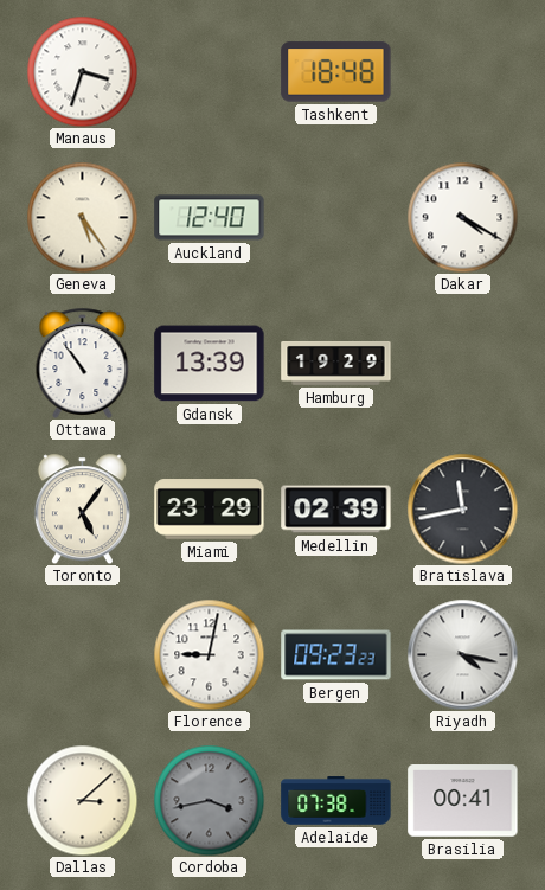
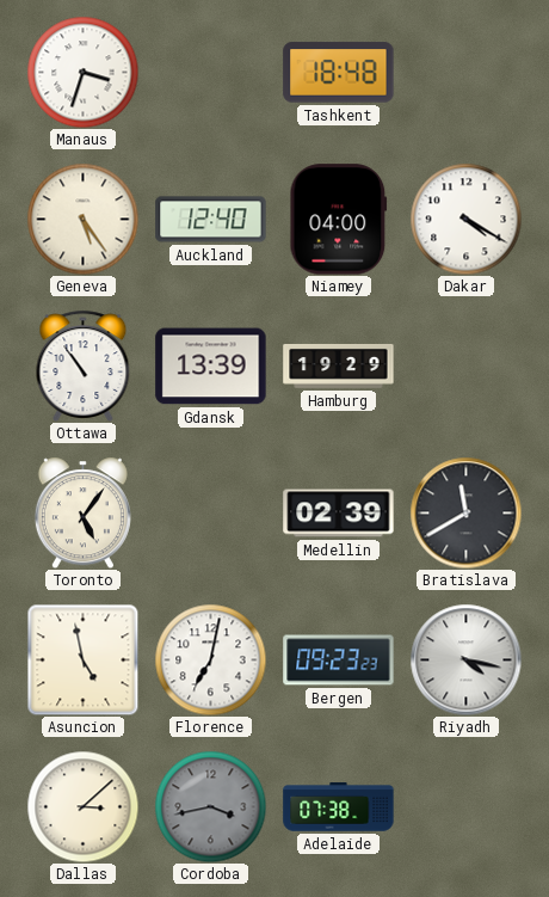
Niamey: none -> 04:00
Miami: 23:29 -> none
Bratislava: 11:43 -> 11:40
Asuncion: none -> 4:58
Florence: 9:02 -> 7:02
Brasilia: 00:41 -> none
